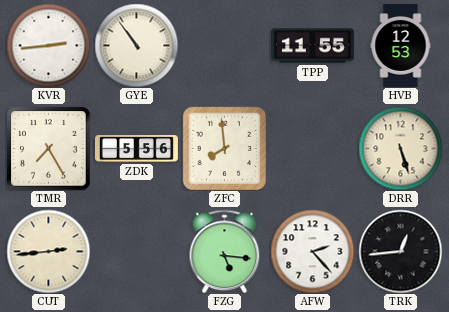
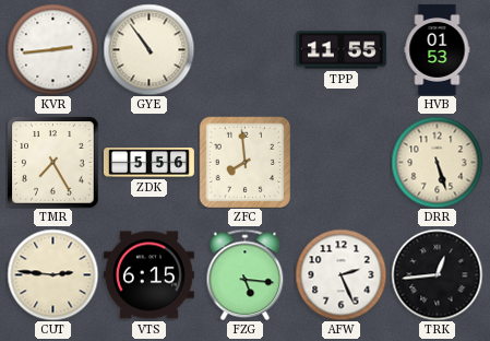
HVB: 12:53 -> 01:53
CUT: 2:44 -> 2:46
VTS: none -> 6:15
AFW: 2:23 -> 2:26
